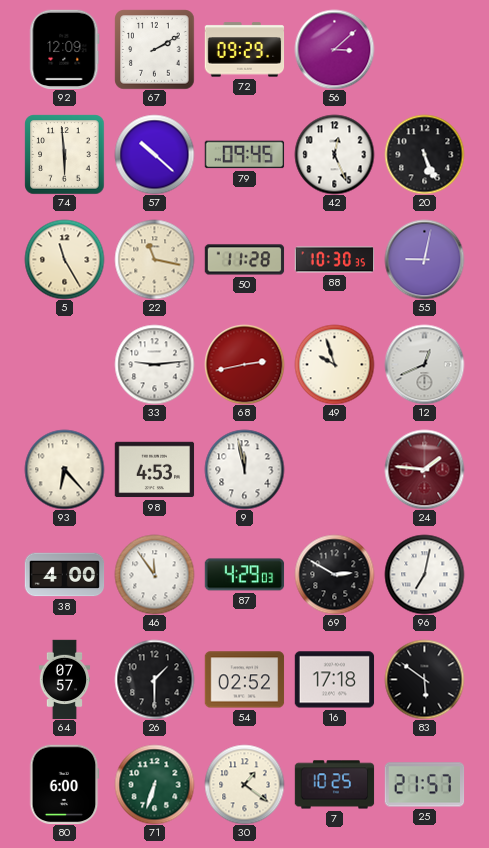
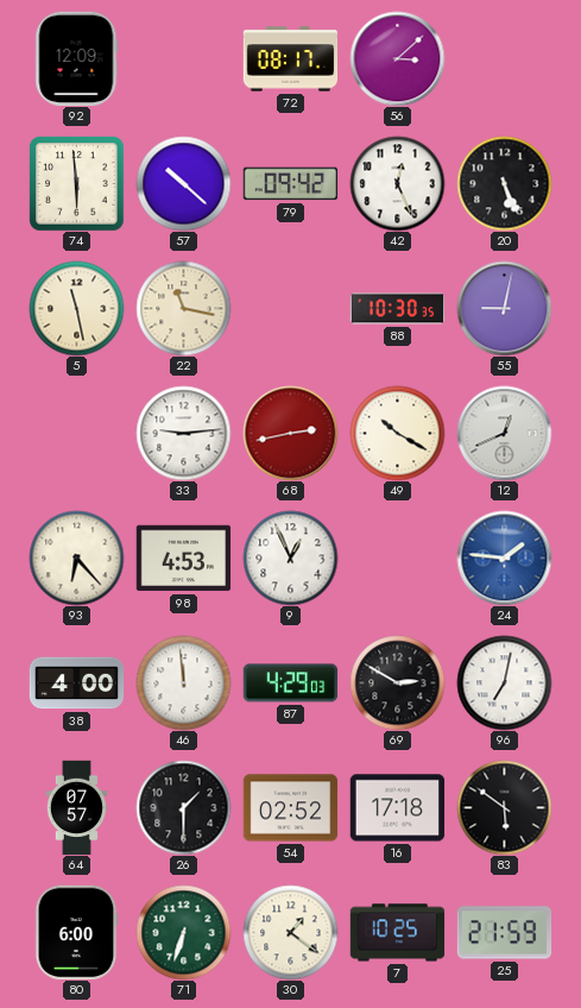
67: 2:10 -> none
72: 09:29 -> 08:17
79: 09:45 -> 09:42
5: 11:25 -> 11:28
50: 11:28 -> none
49: 9:57 -> 10:20
9: 11:58 -> 12:56
24 dial: burgundy -> blue
46: 11:54 -> 11:59
25: 21:57 -> 21:59
